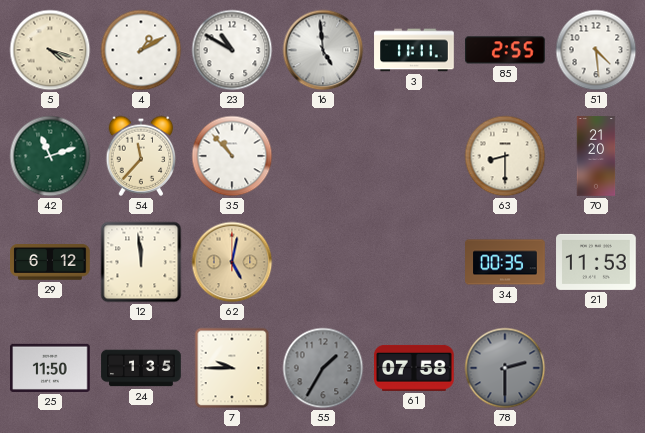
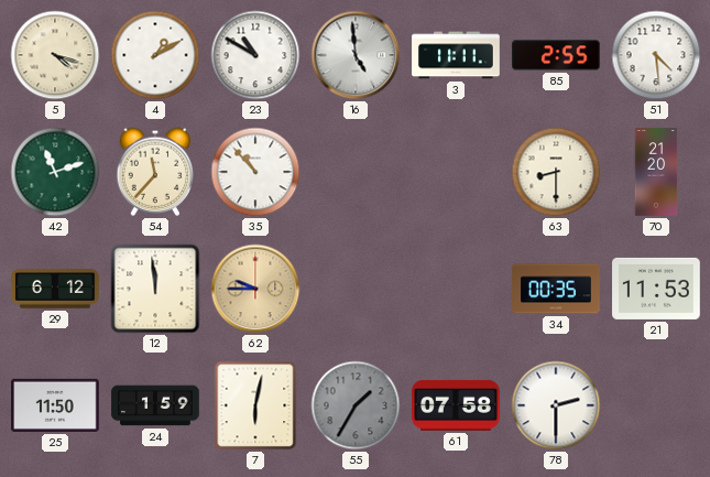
62: 5:02 -> 9:45
24: 1:35 -> 1:59
7: 9:45 -> 6:02
78 dial: grey -> white
